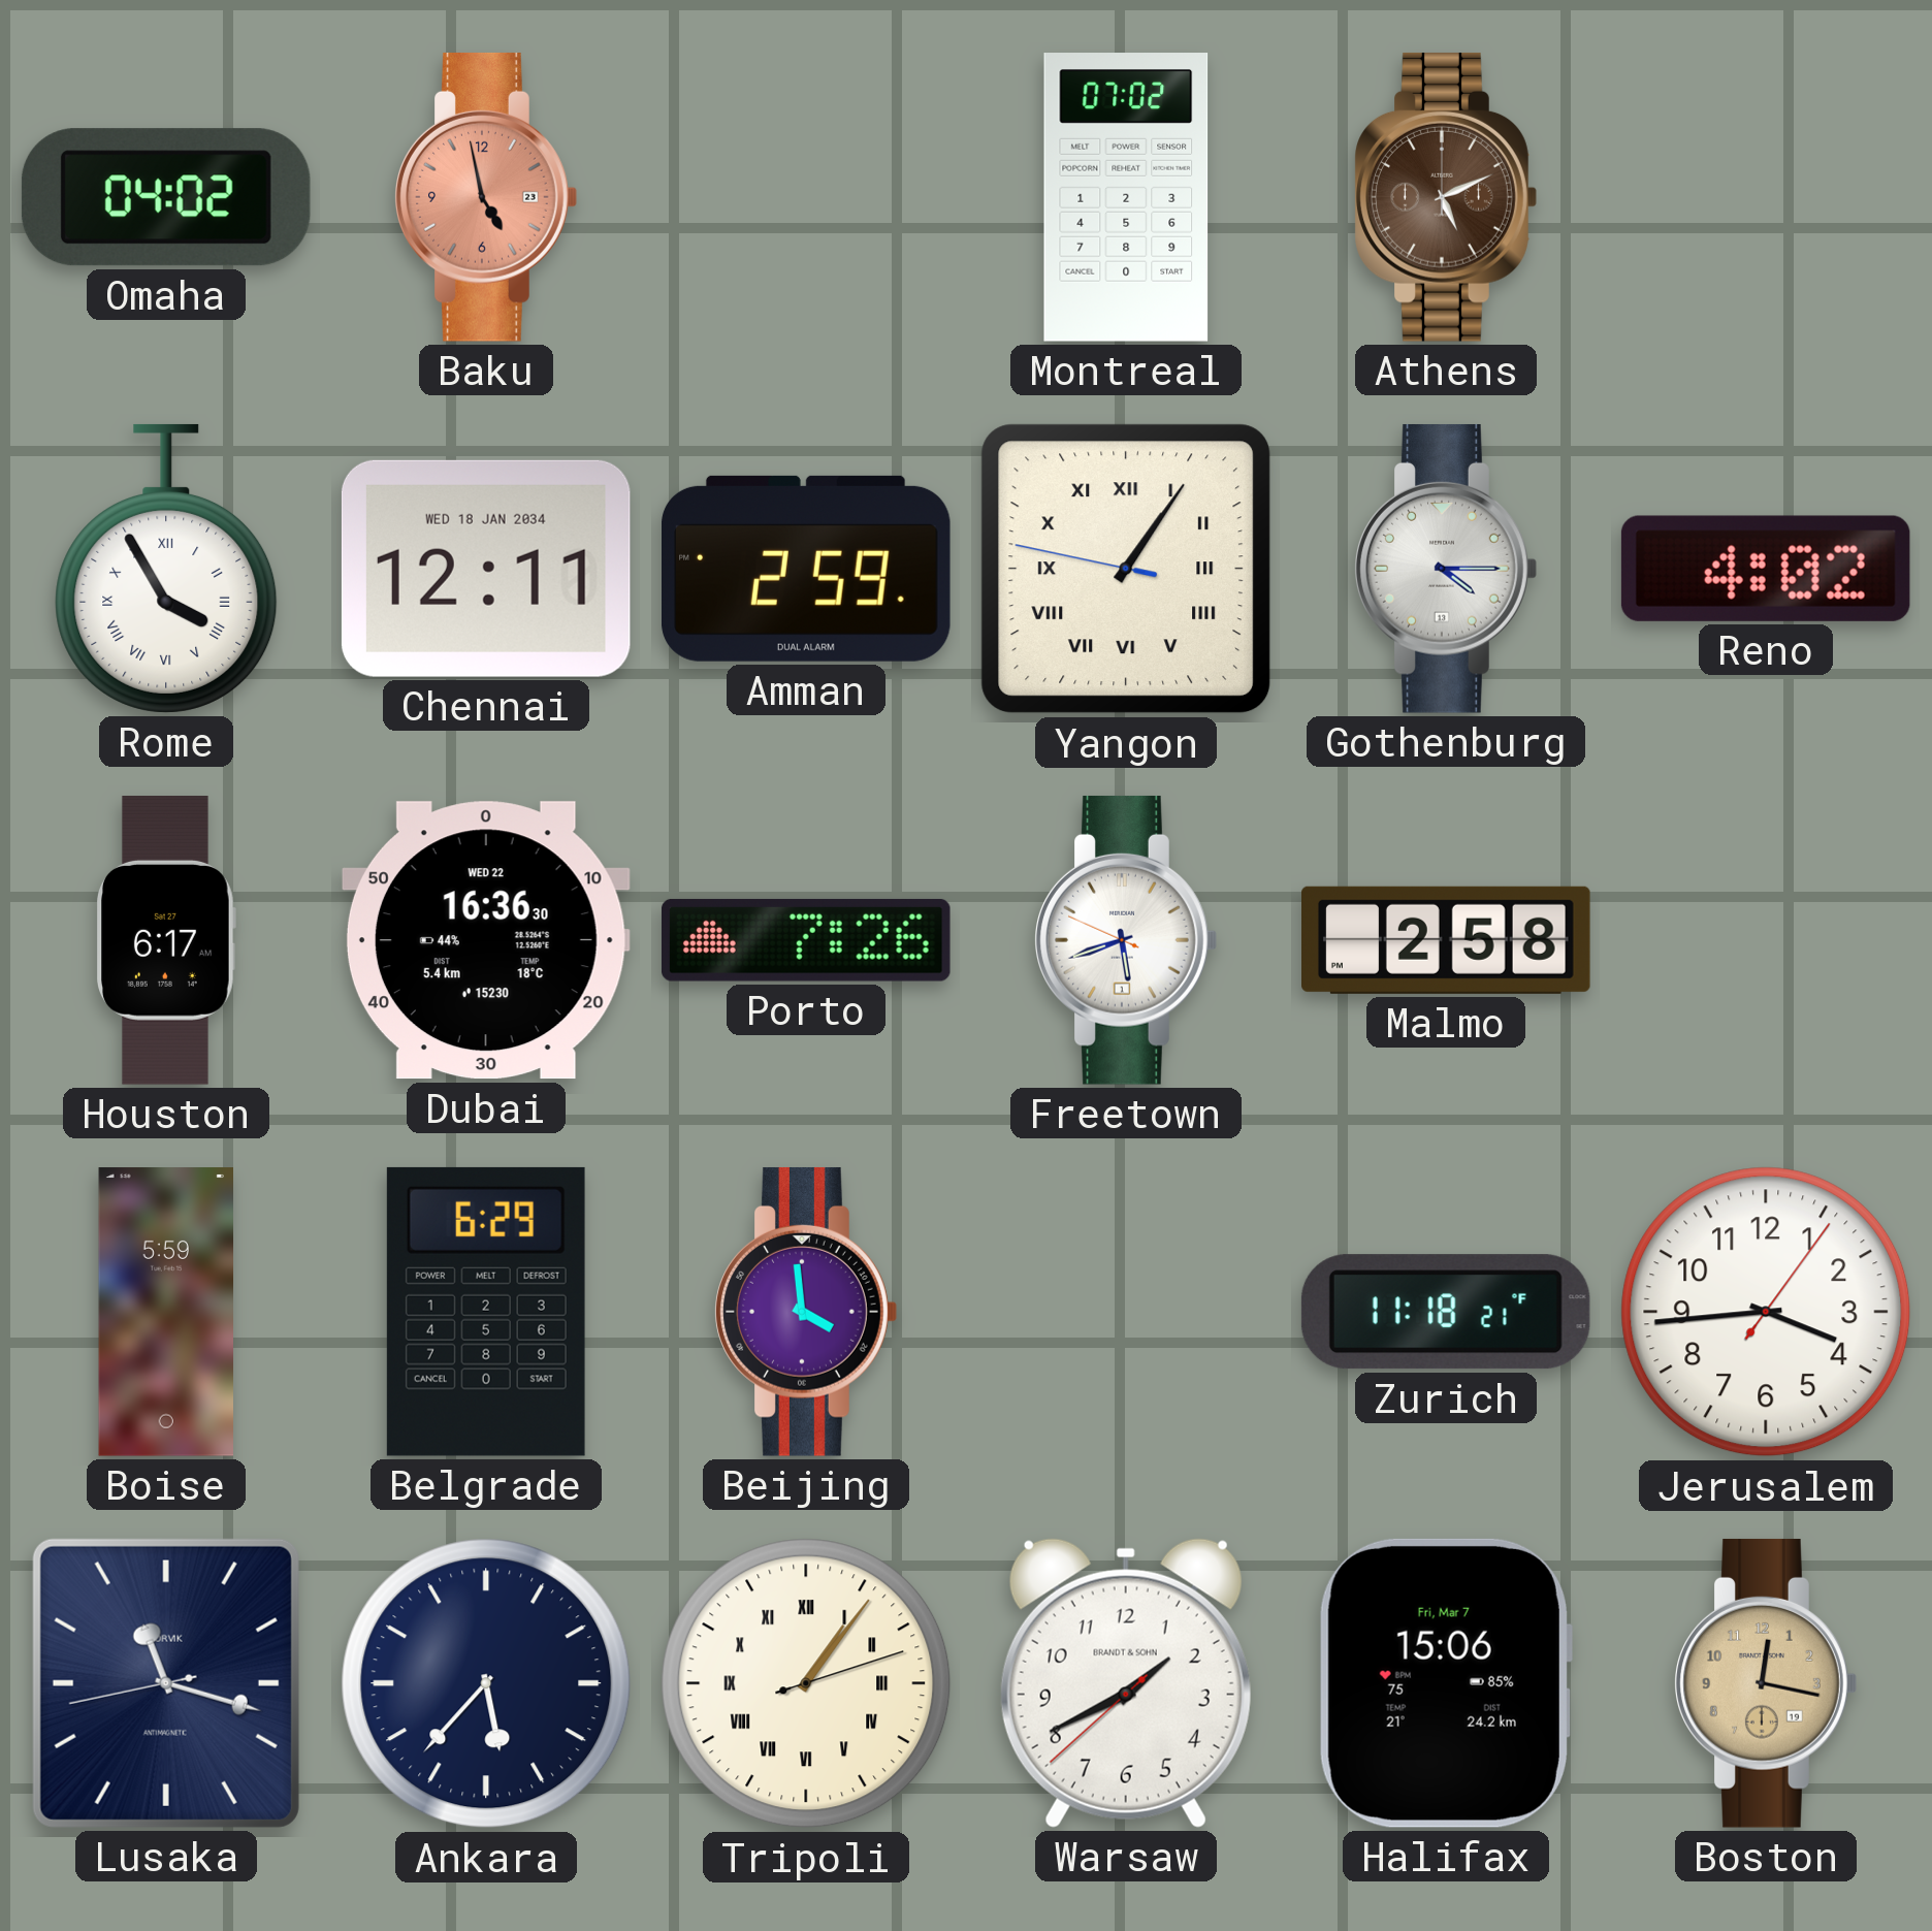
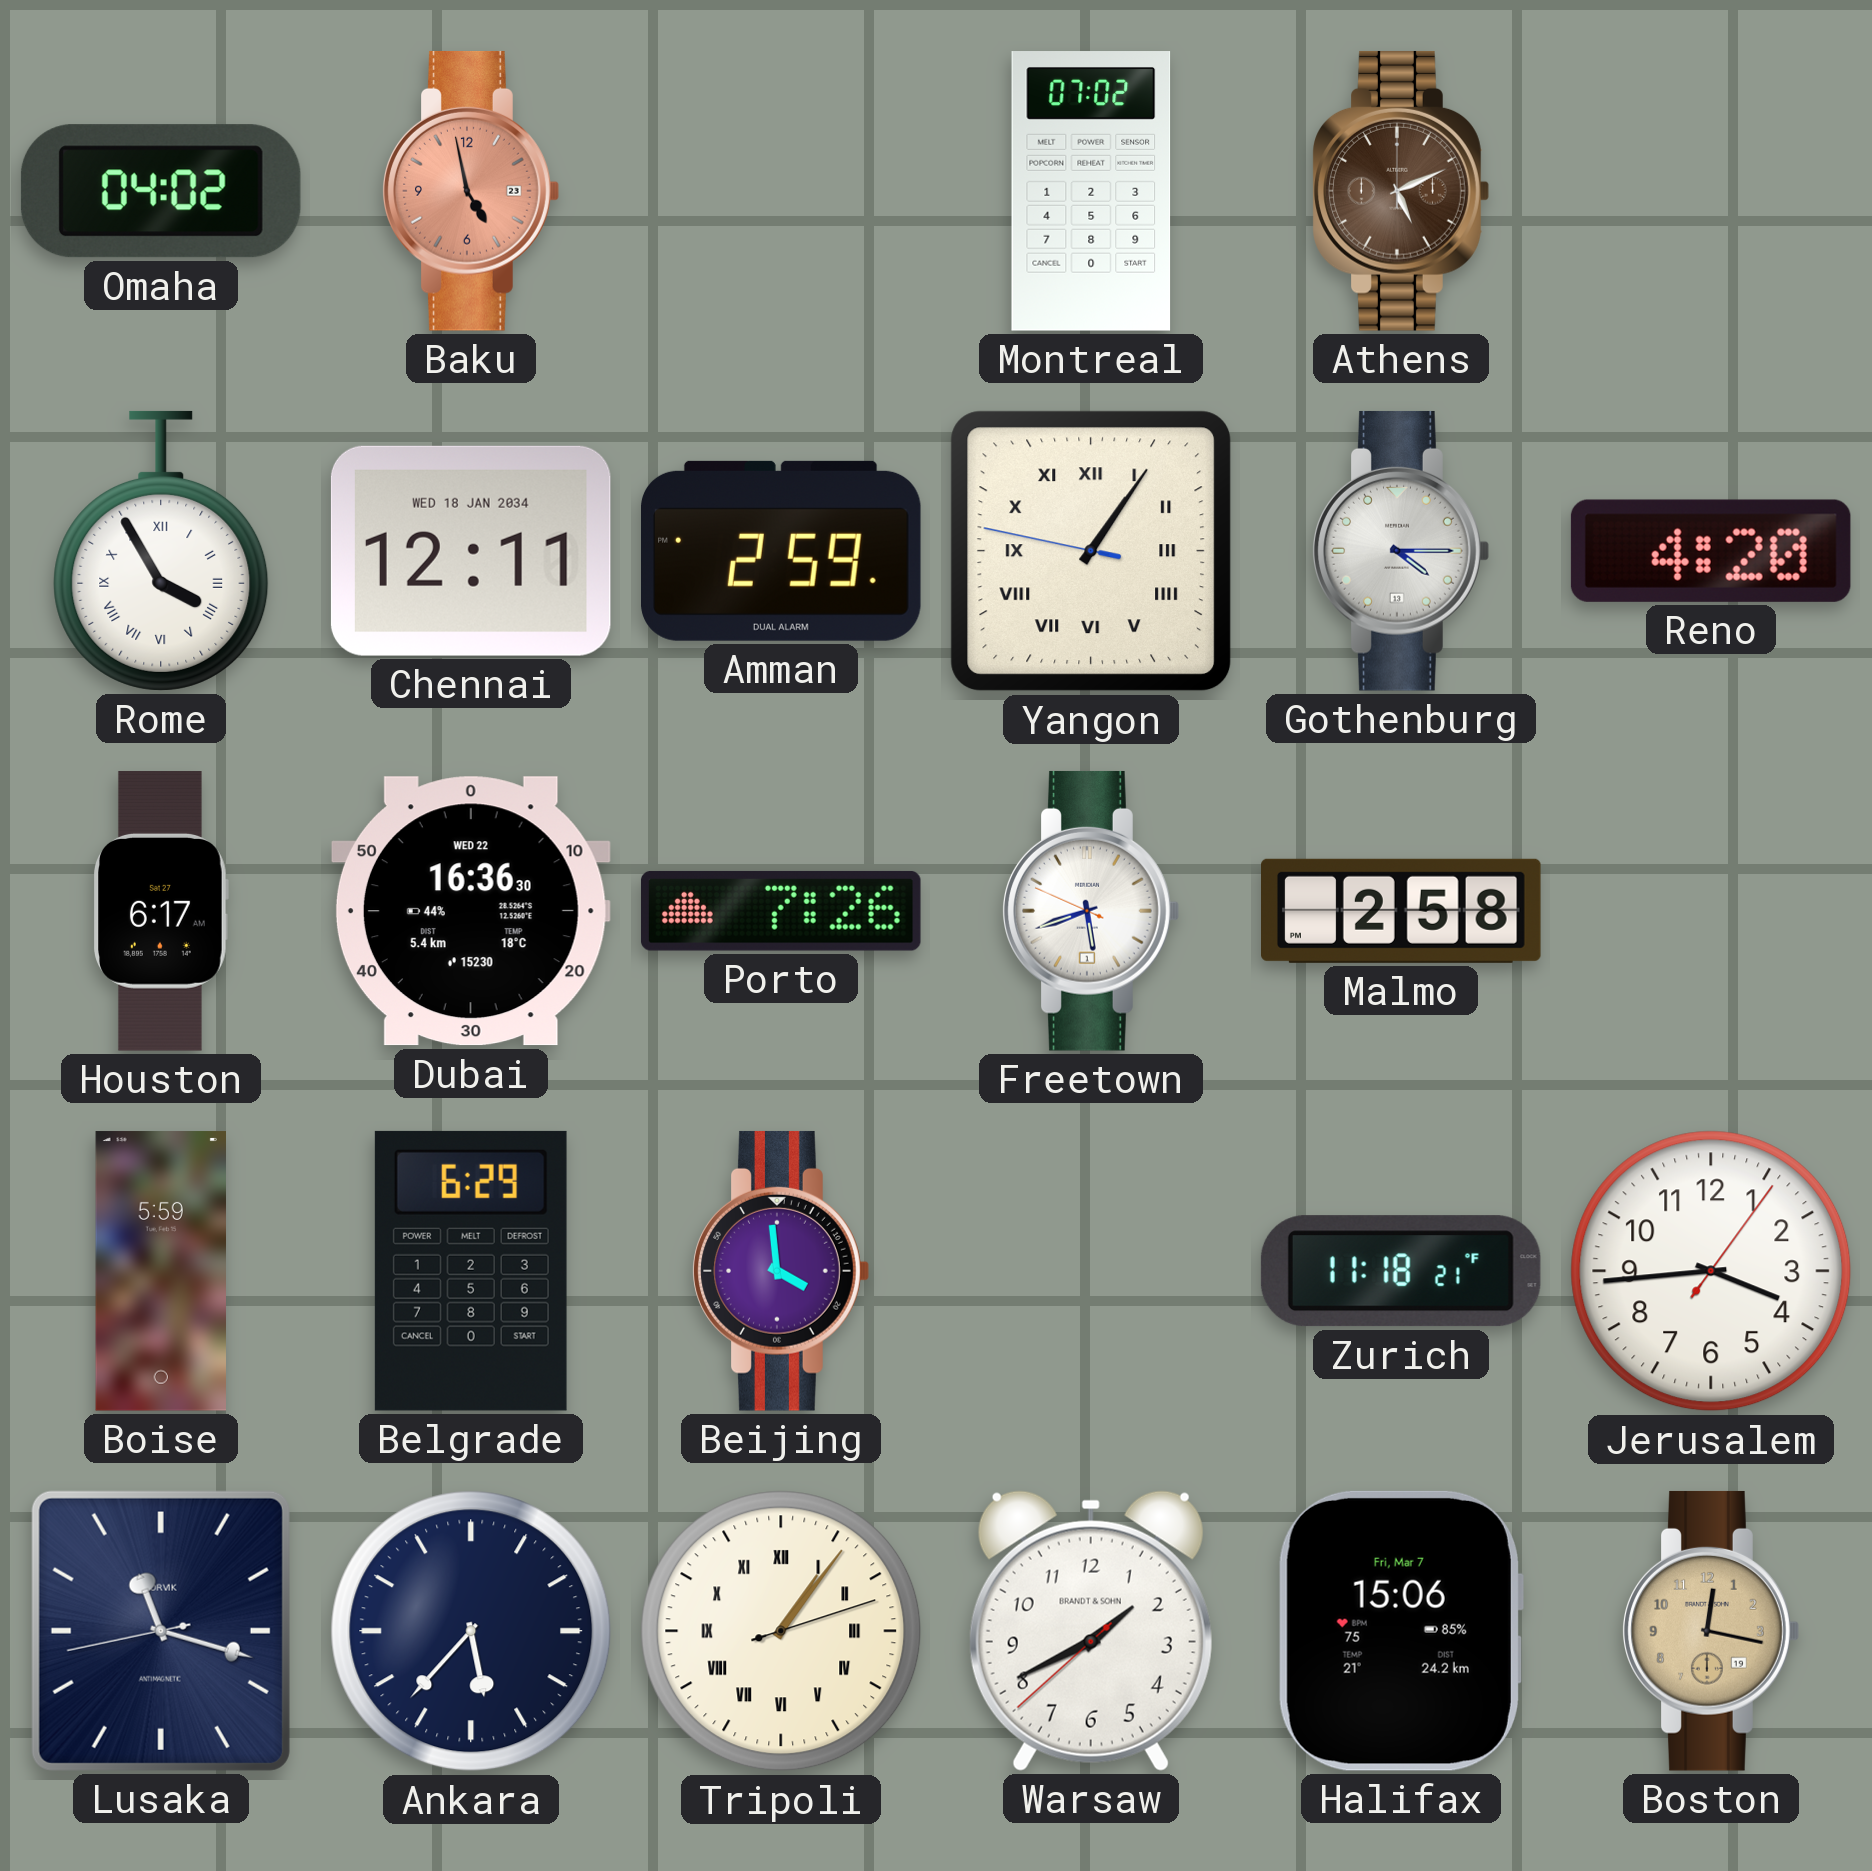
Reno: 4:02 -> 4:20
